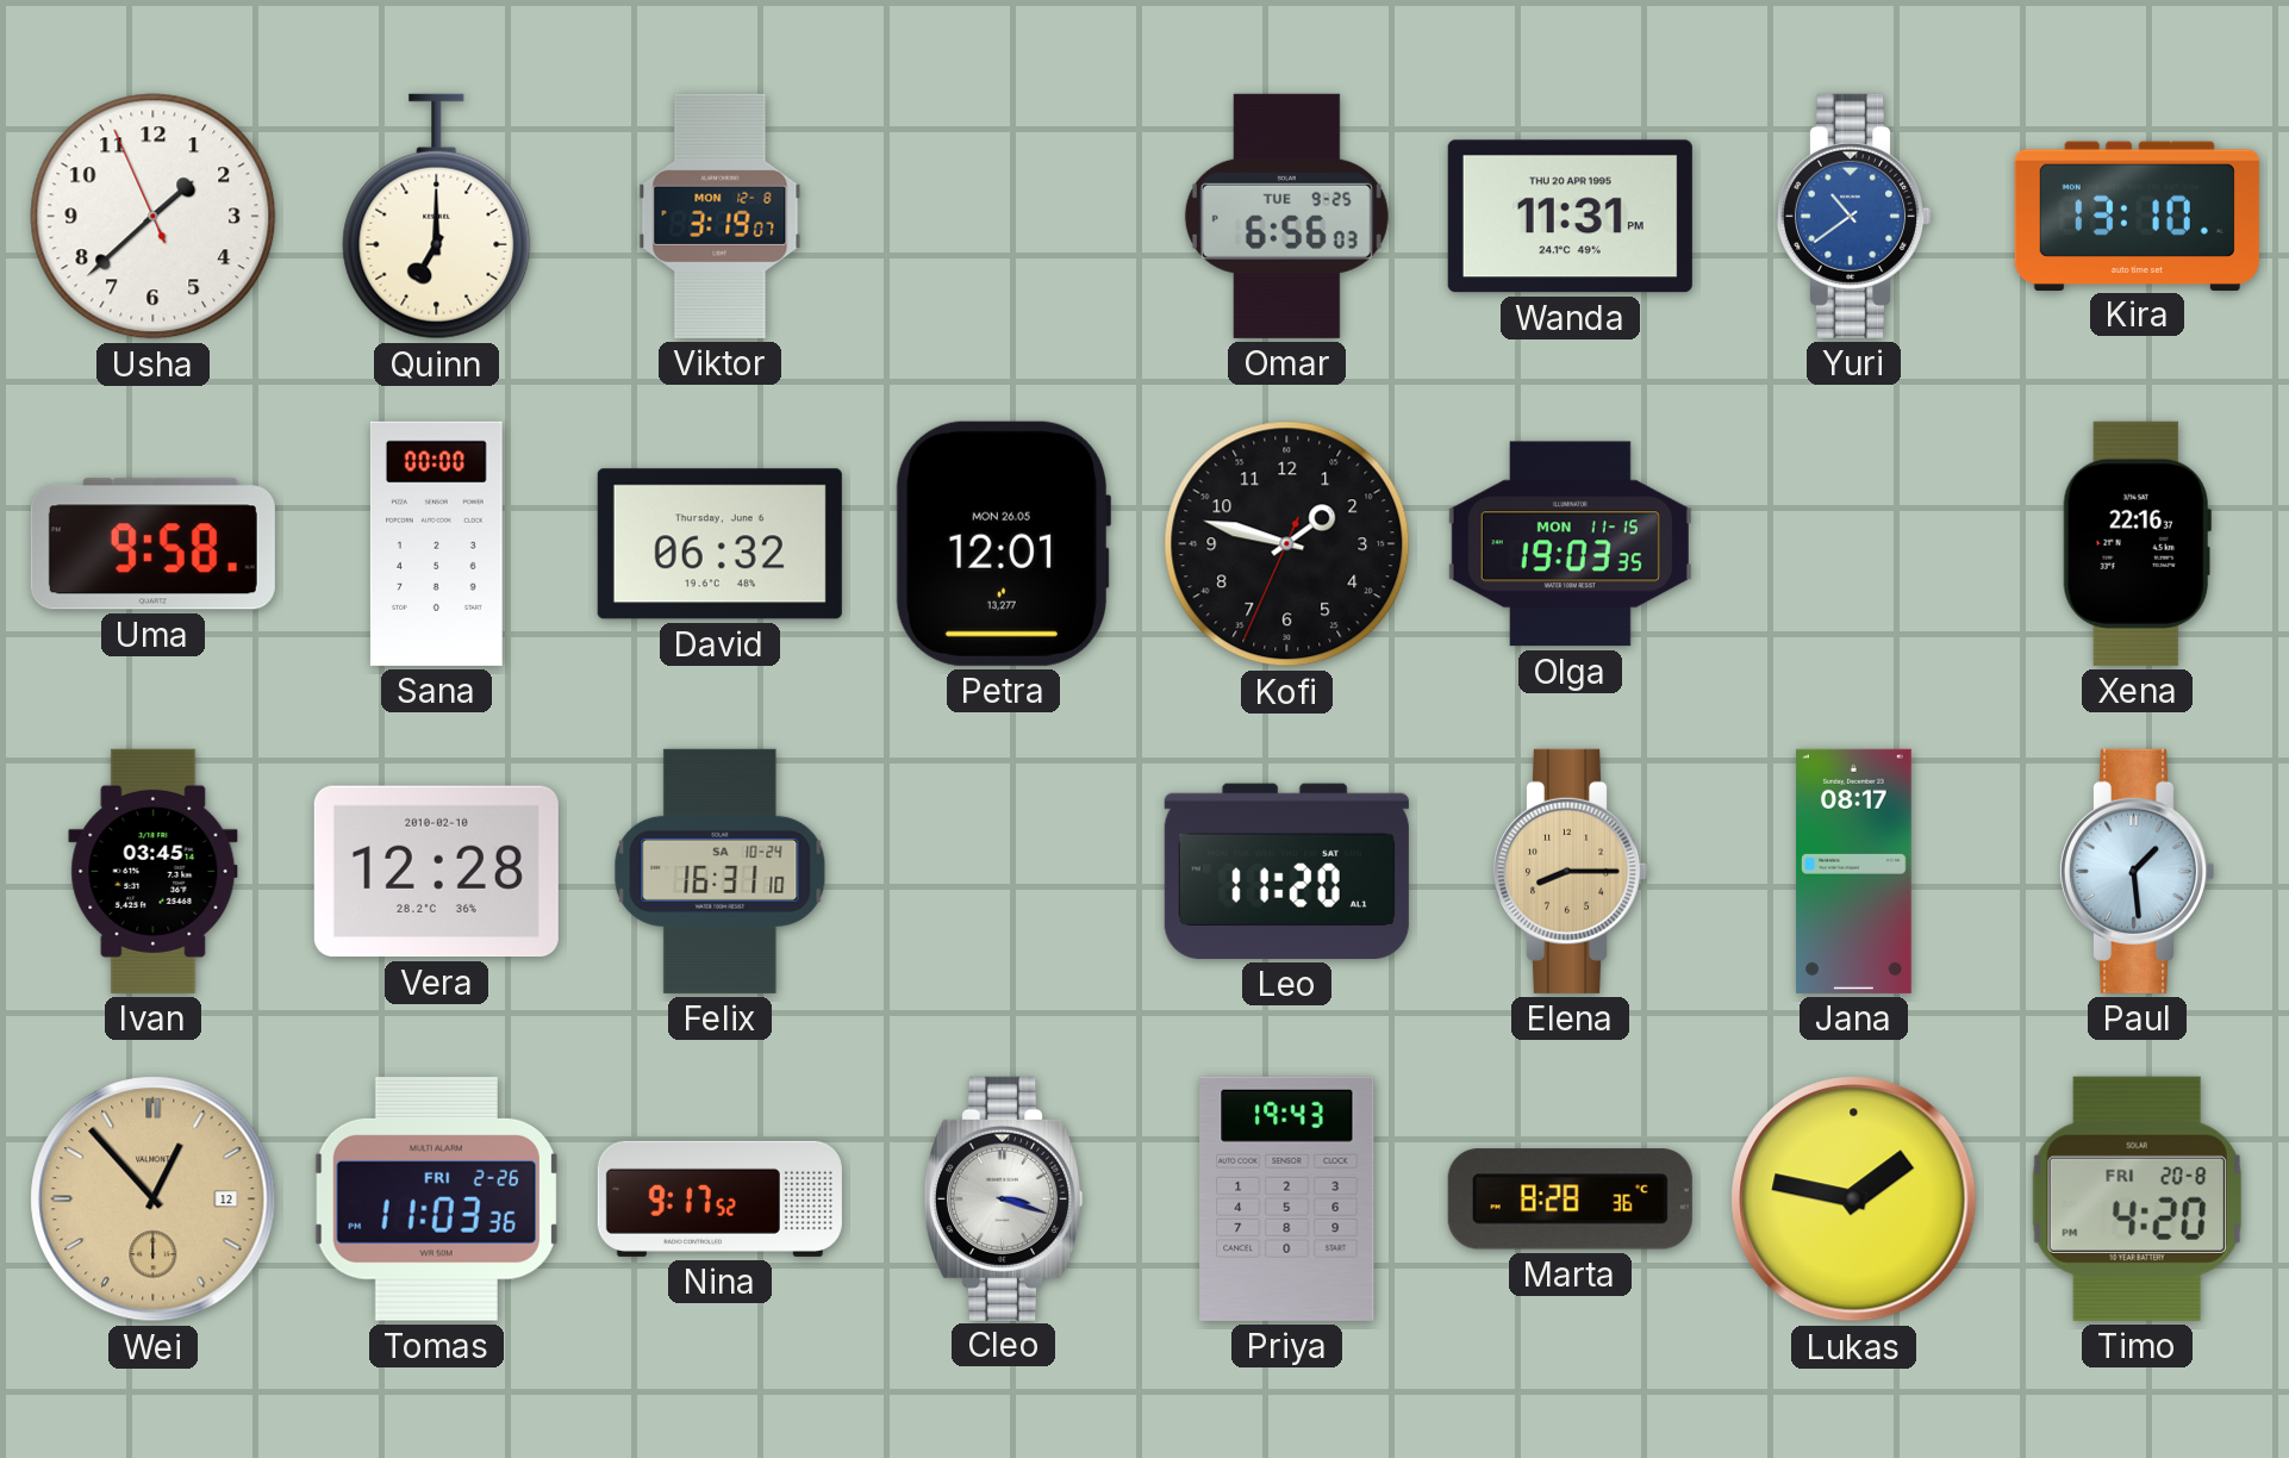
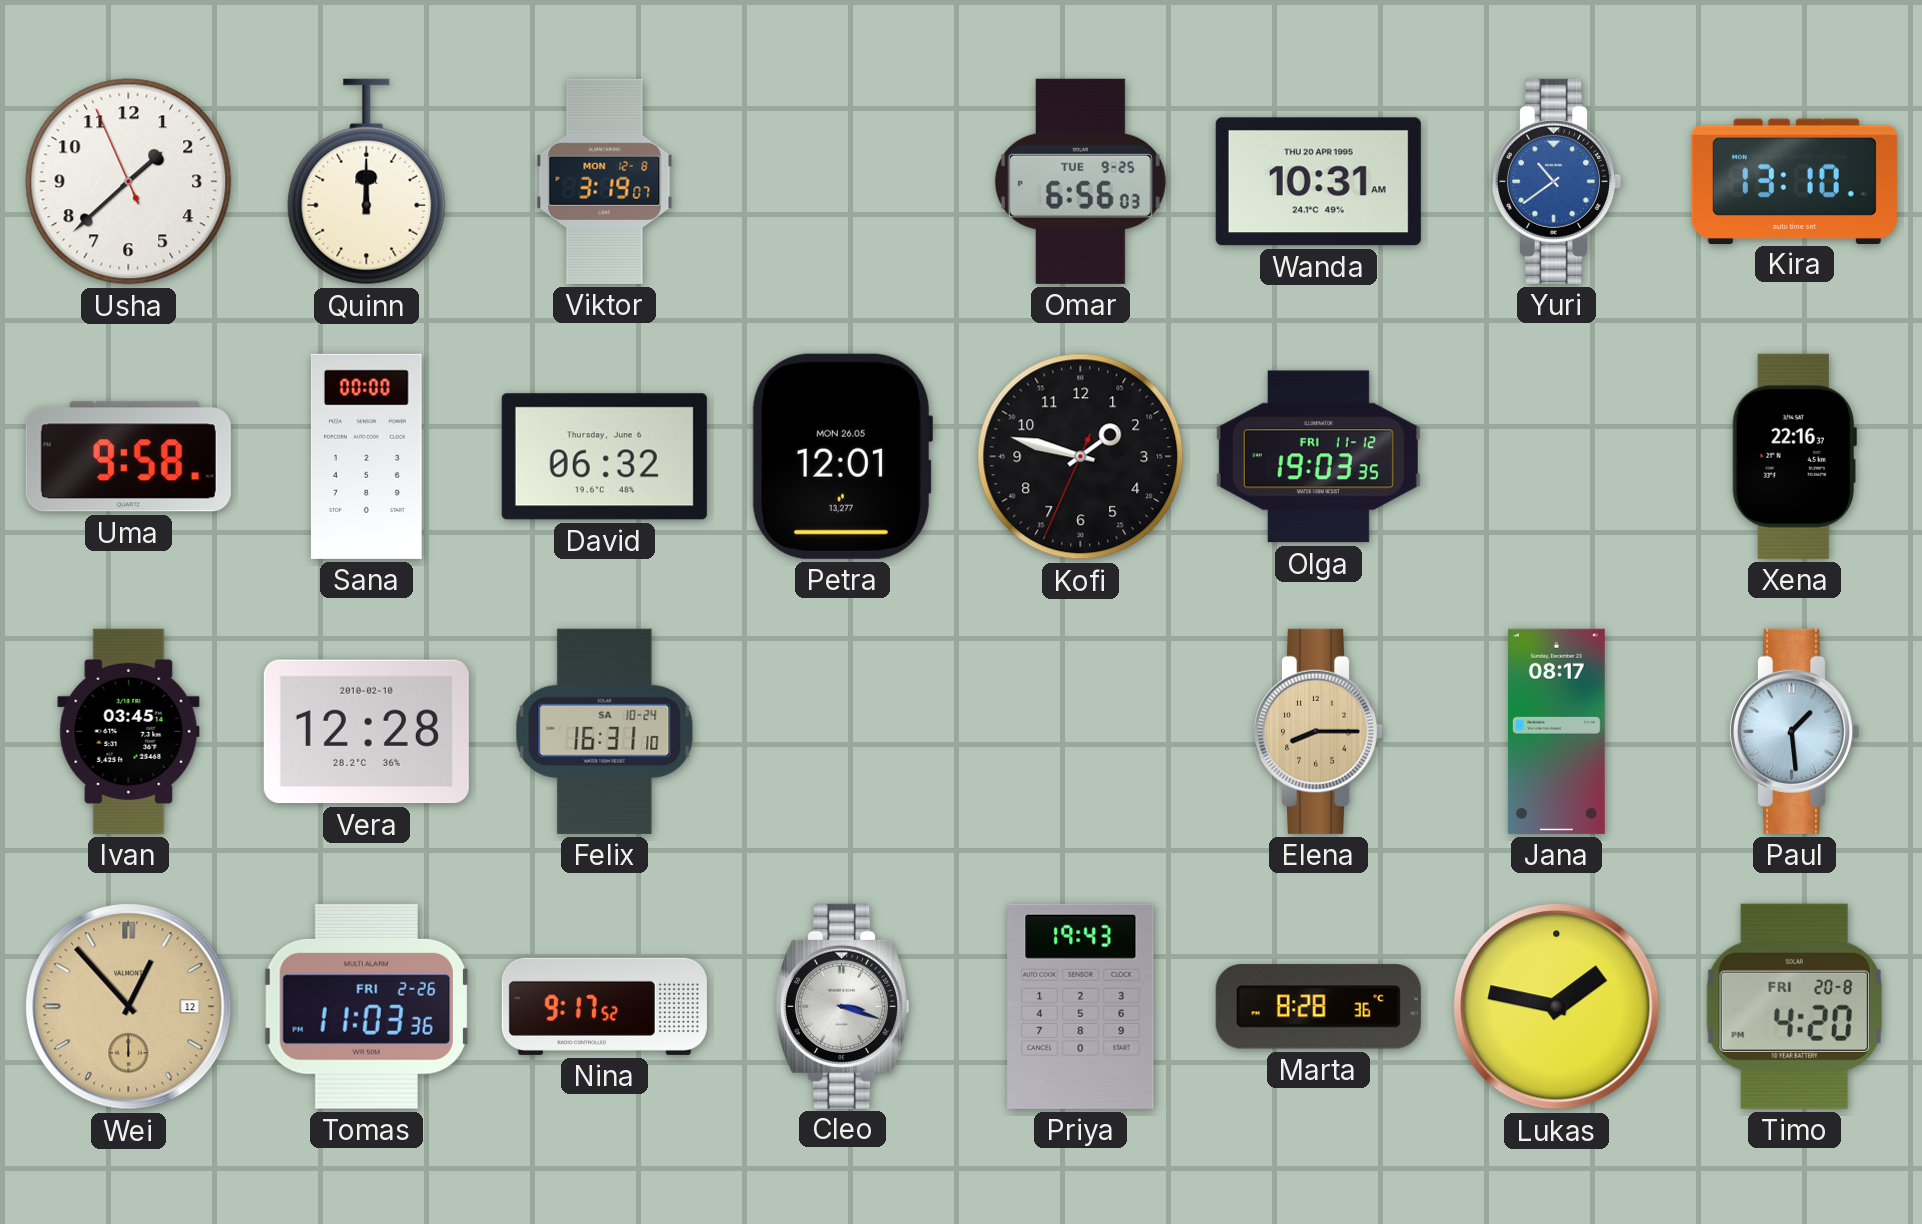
Quinn: 7:00 -> 12:00
Wanda: 11:31 -> 10:31
Olga date: MON 11-15 -> FRI 11-12
Leo: 11:20 -> none
